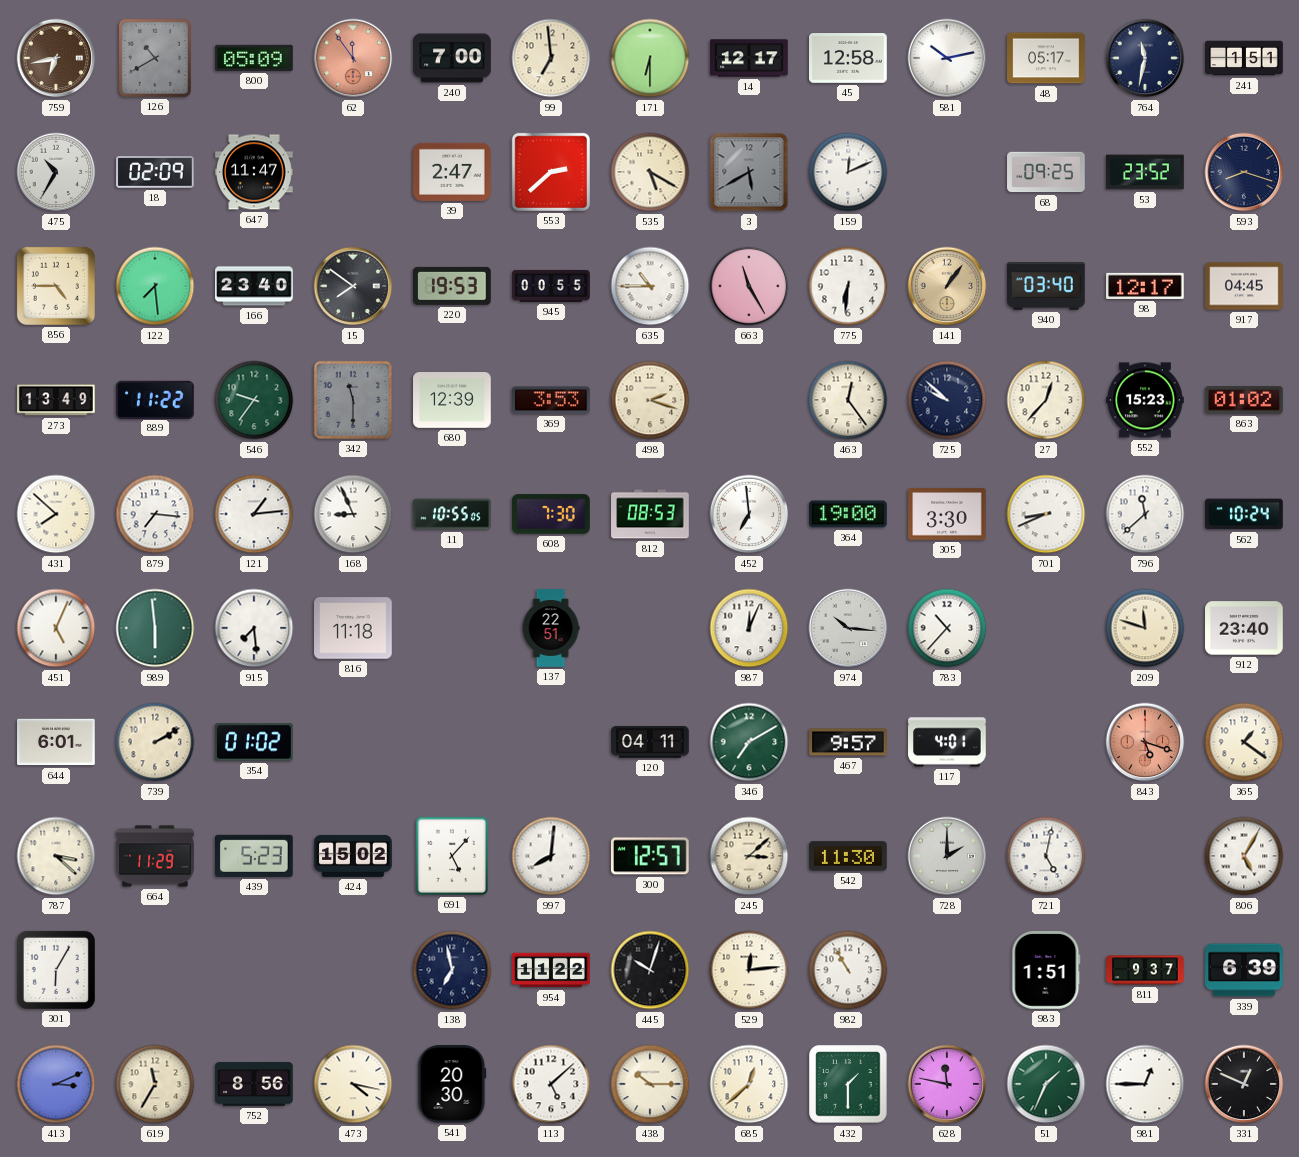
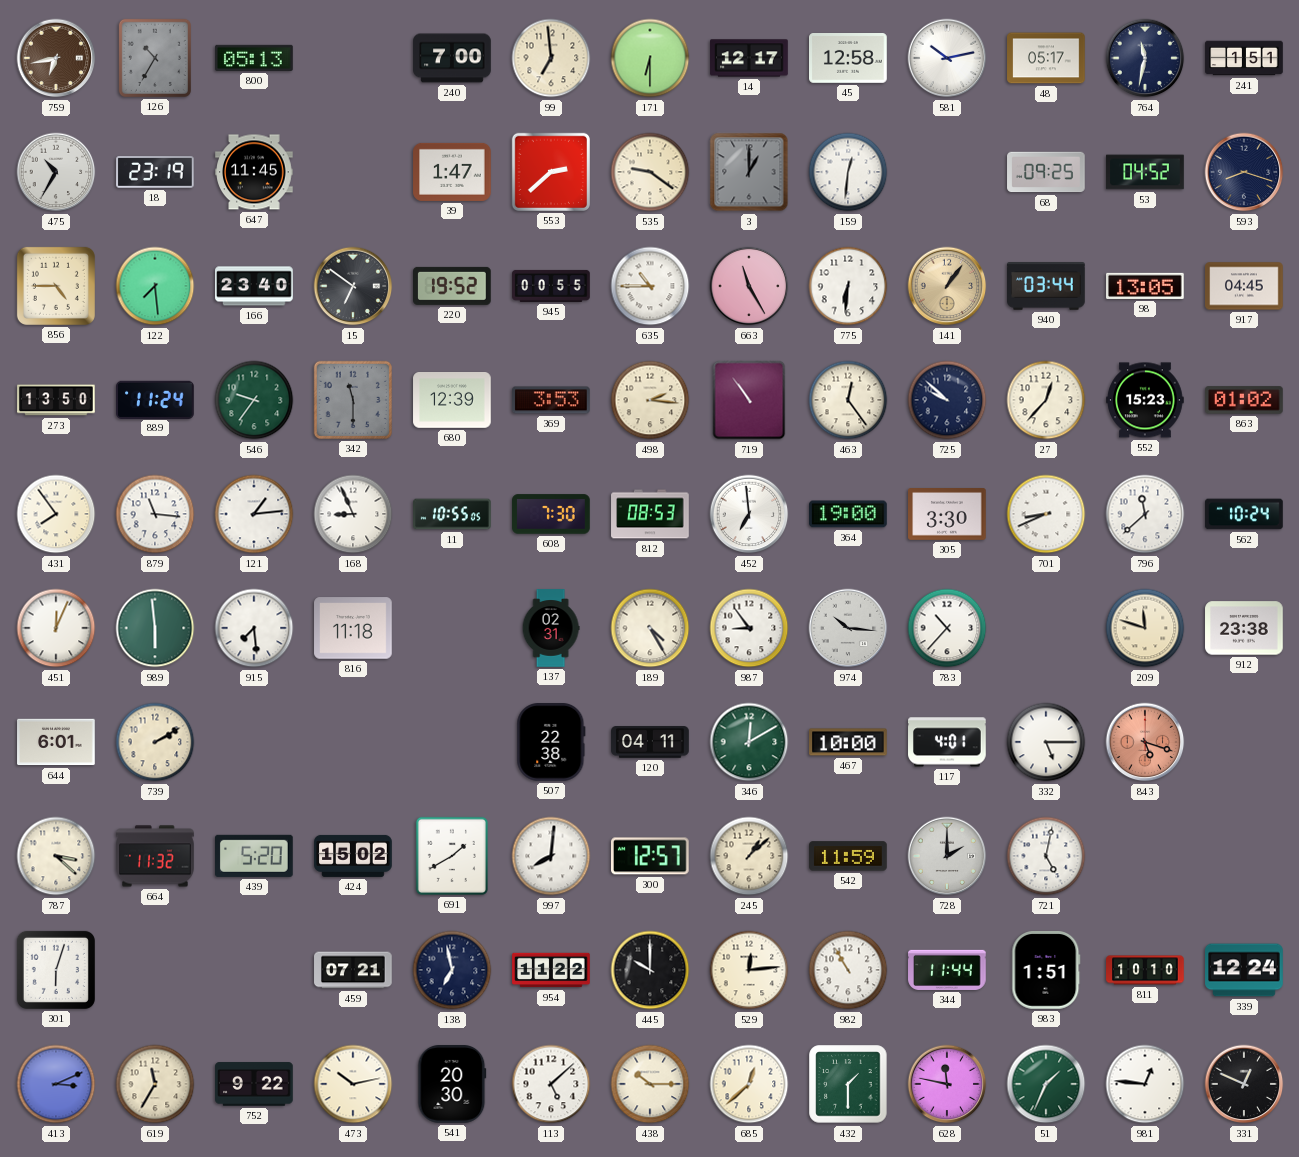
126: 10:40 -> 10:35
800: 05:09 -> 05:13
62: 11:54 -> none
18: 02:09 -> 23:19
647: 11:47 -> 11:45
39: 2:47 -> 1:47
535: 5:20 -> 9:21
3: 5:40 -> 1:00
159: 12:11 -> 12:31
53: 23:52 -> 04:52
15: 7:51 -> 6:51
220: 19:53 -> 19:52
940: 03:40 -> 03:44
98: 12:17 -> 13:05
273: 13:49 -> 13:50
889: 11:22 -> 11:24
498: 2:18 -> 2:16
719: none -> 10:54
431: 7:52 -> 7:54
879: 7:16 -> 11:16
451: 5:04 -> 12:04
137: 22:51 -> 02:31
189: none -> 4:25
987: 12:04 -> 8:54
912: 23:40 -> 23:38
354: 01:02 -> none
507: none -> 22:38
346: 7:10 -> 12:10
467: 9:57 -> 10:00
332: none -> 5:15
365: 1:21 -> none
664: 11:29 -> 11:32
439: 5:23 -> 5:20
691: 5:07 -> 1:40
245: 3:08 -> 1:08
542: 11:30 -> 11:59
806: 5:05 -> none
301: 6:05 -> 6:03
459: none -> 07:21
445: 10:03 -> 10:00
344: none -> 11:44
811: 9:37 -> 10:10
339: 6:39 -> 12:24
752: 8:56 -> 9:22
473: 4:17 -> 10:13
981: 12:45 -> 12:46
